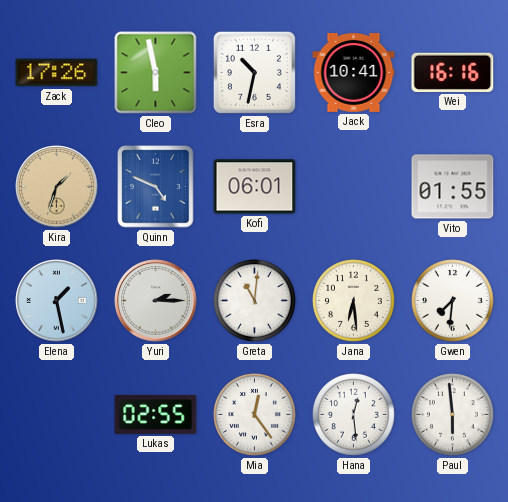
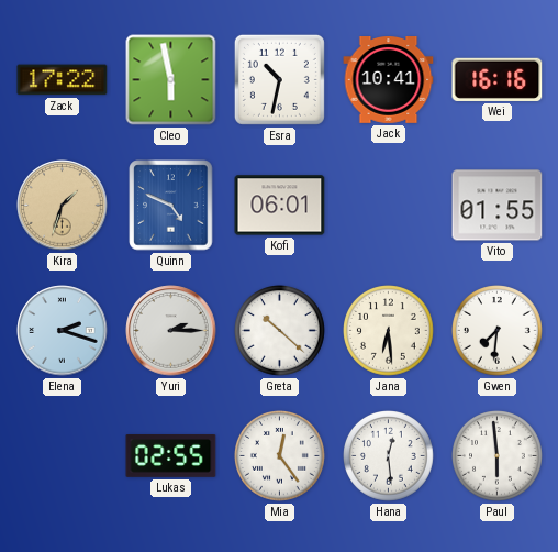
Zack: 17:26 -> 17:22
Elena: 1:28 -> 2:18
Greta: 11:01 -> 10:22
